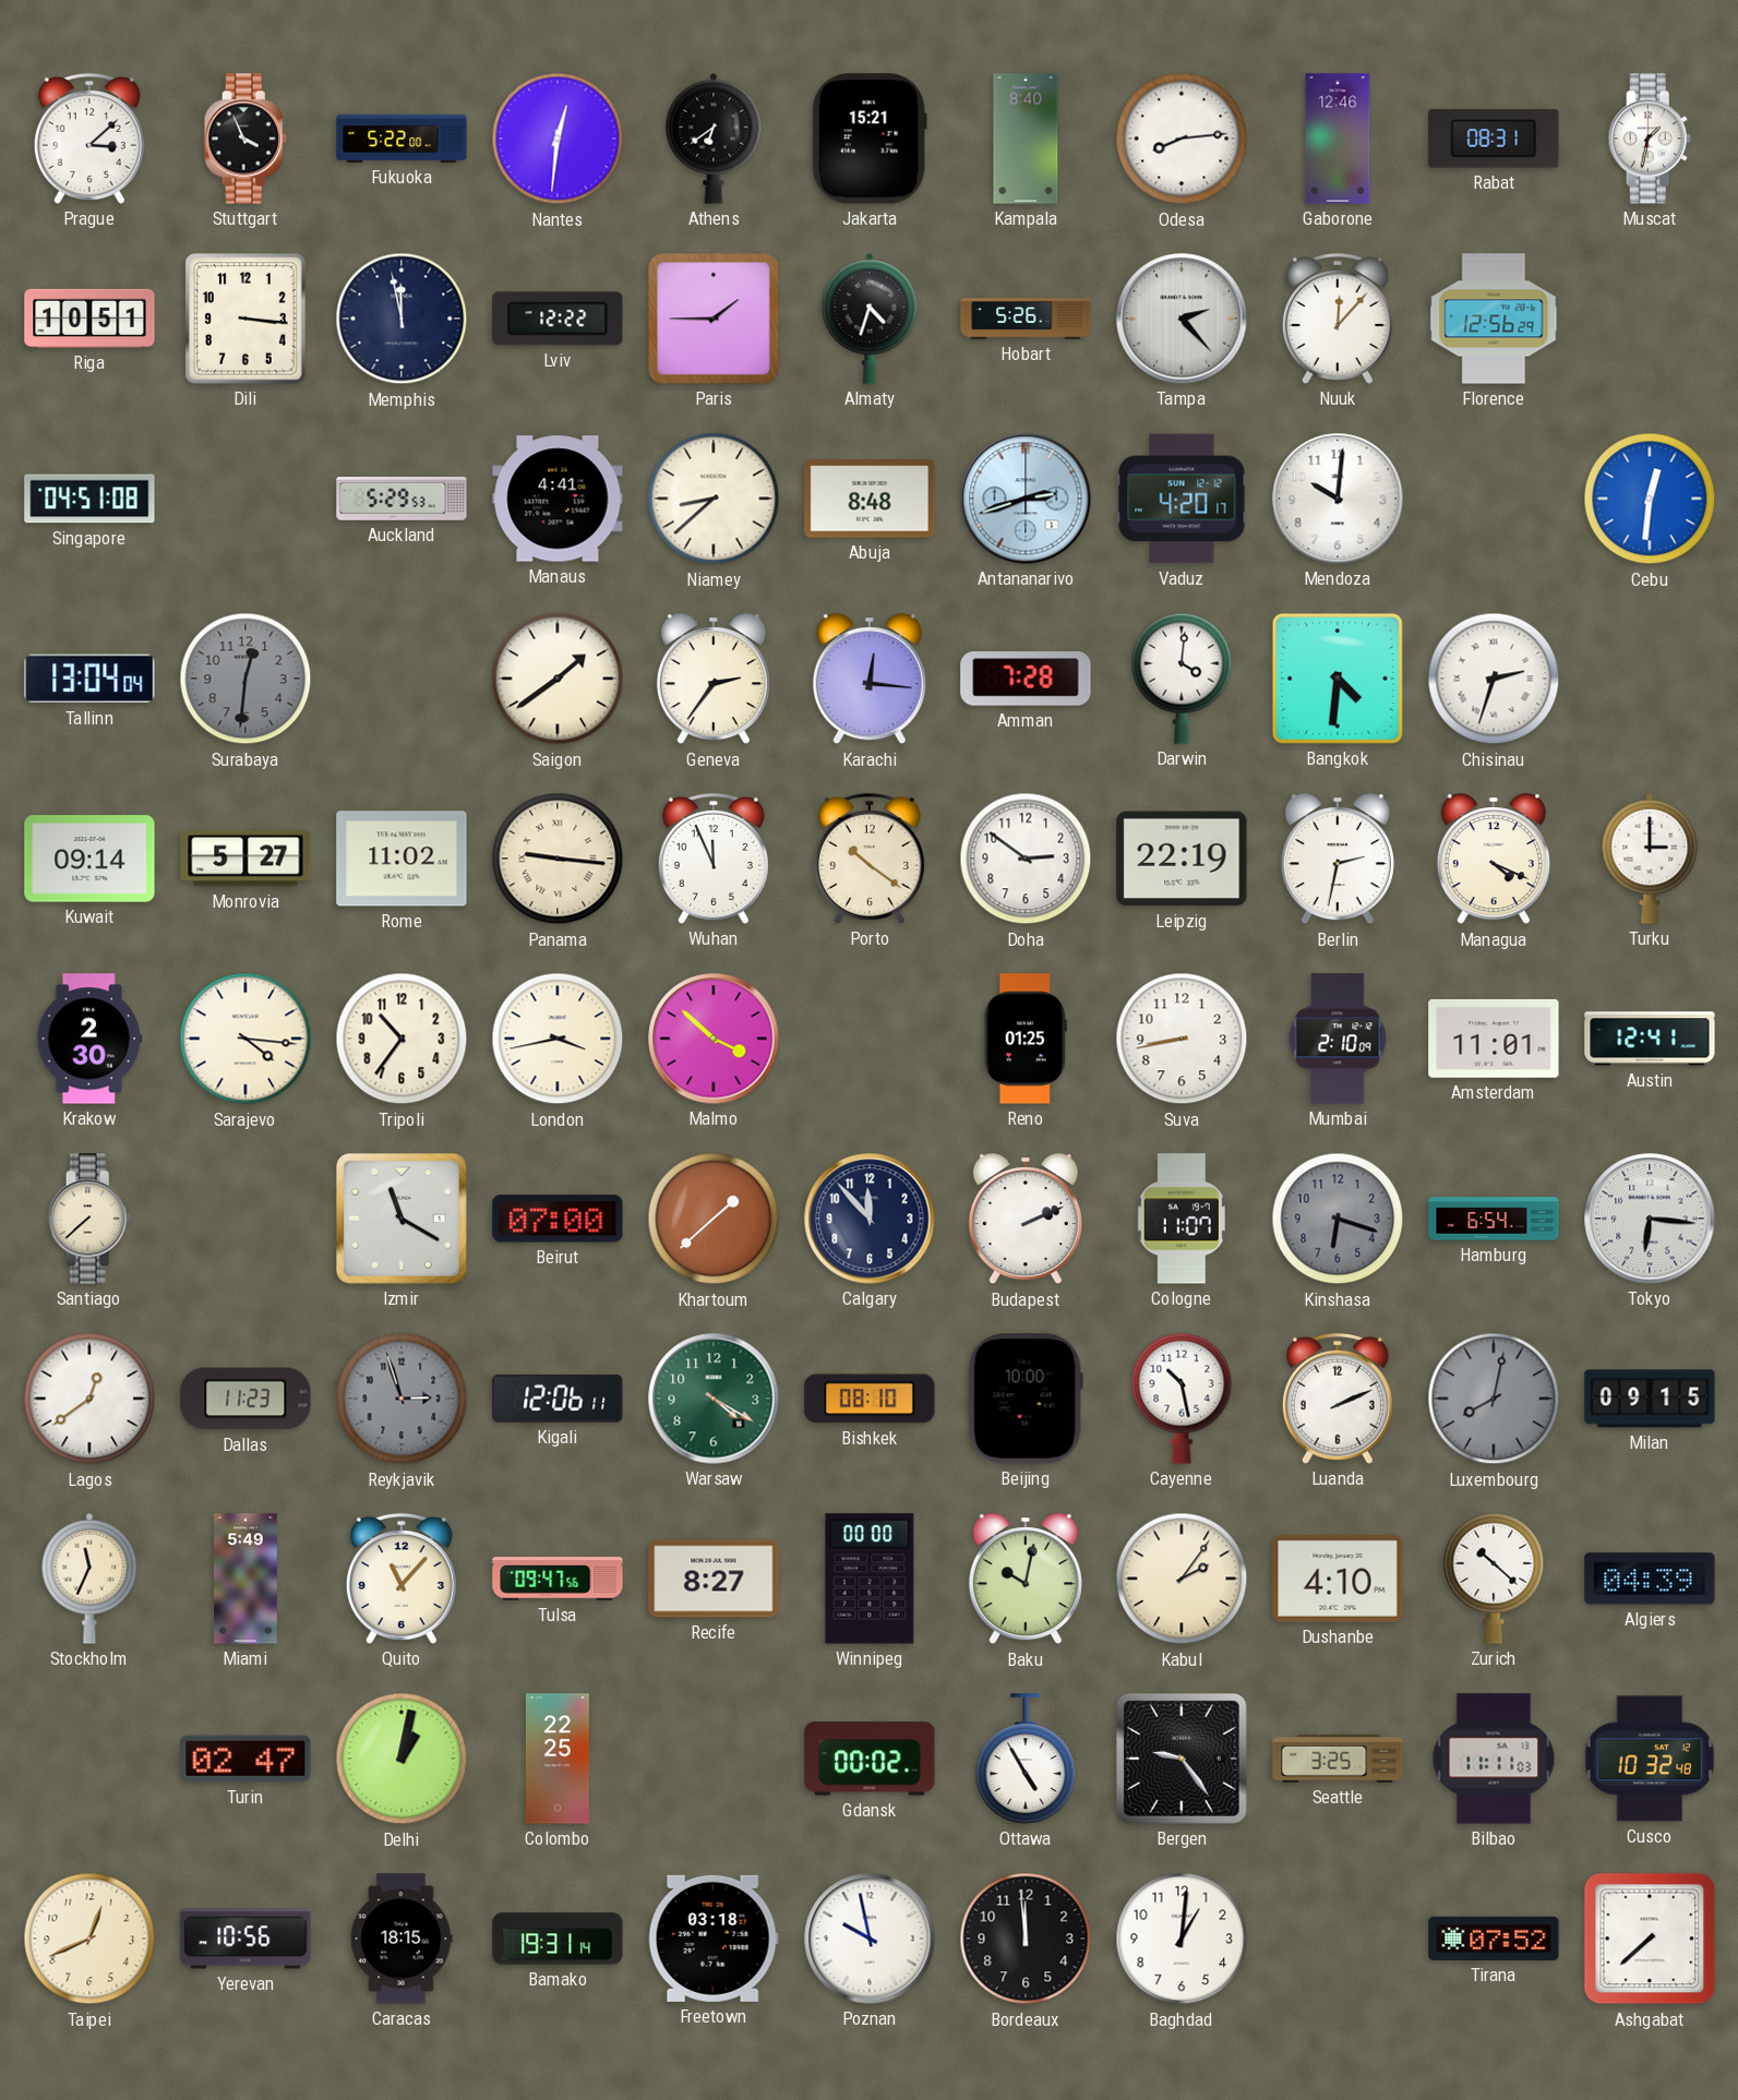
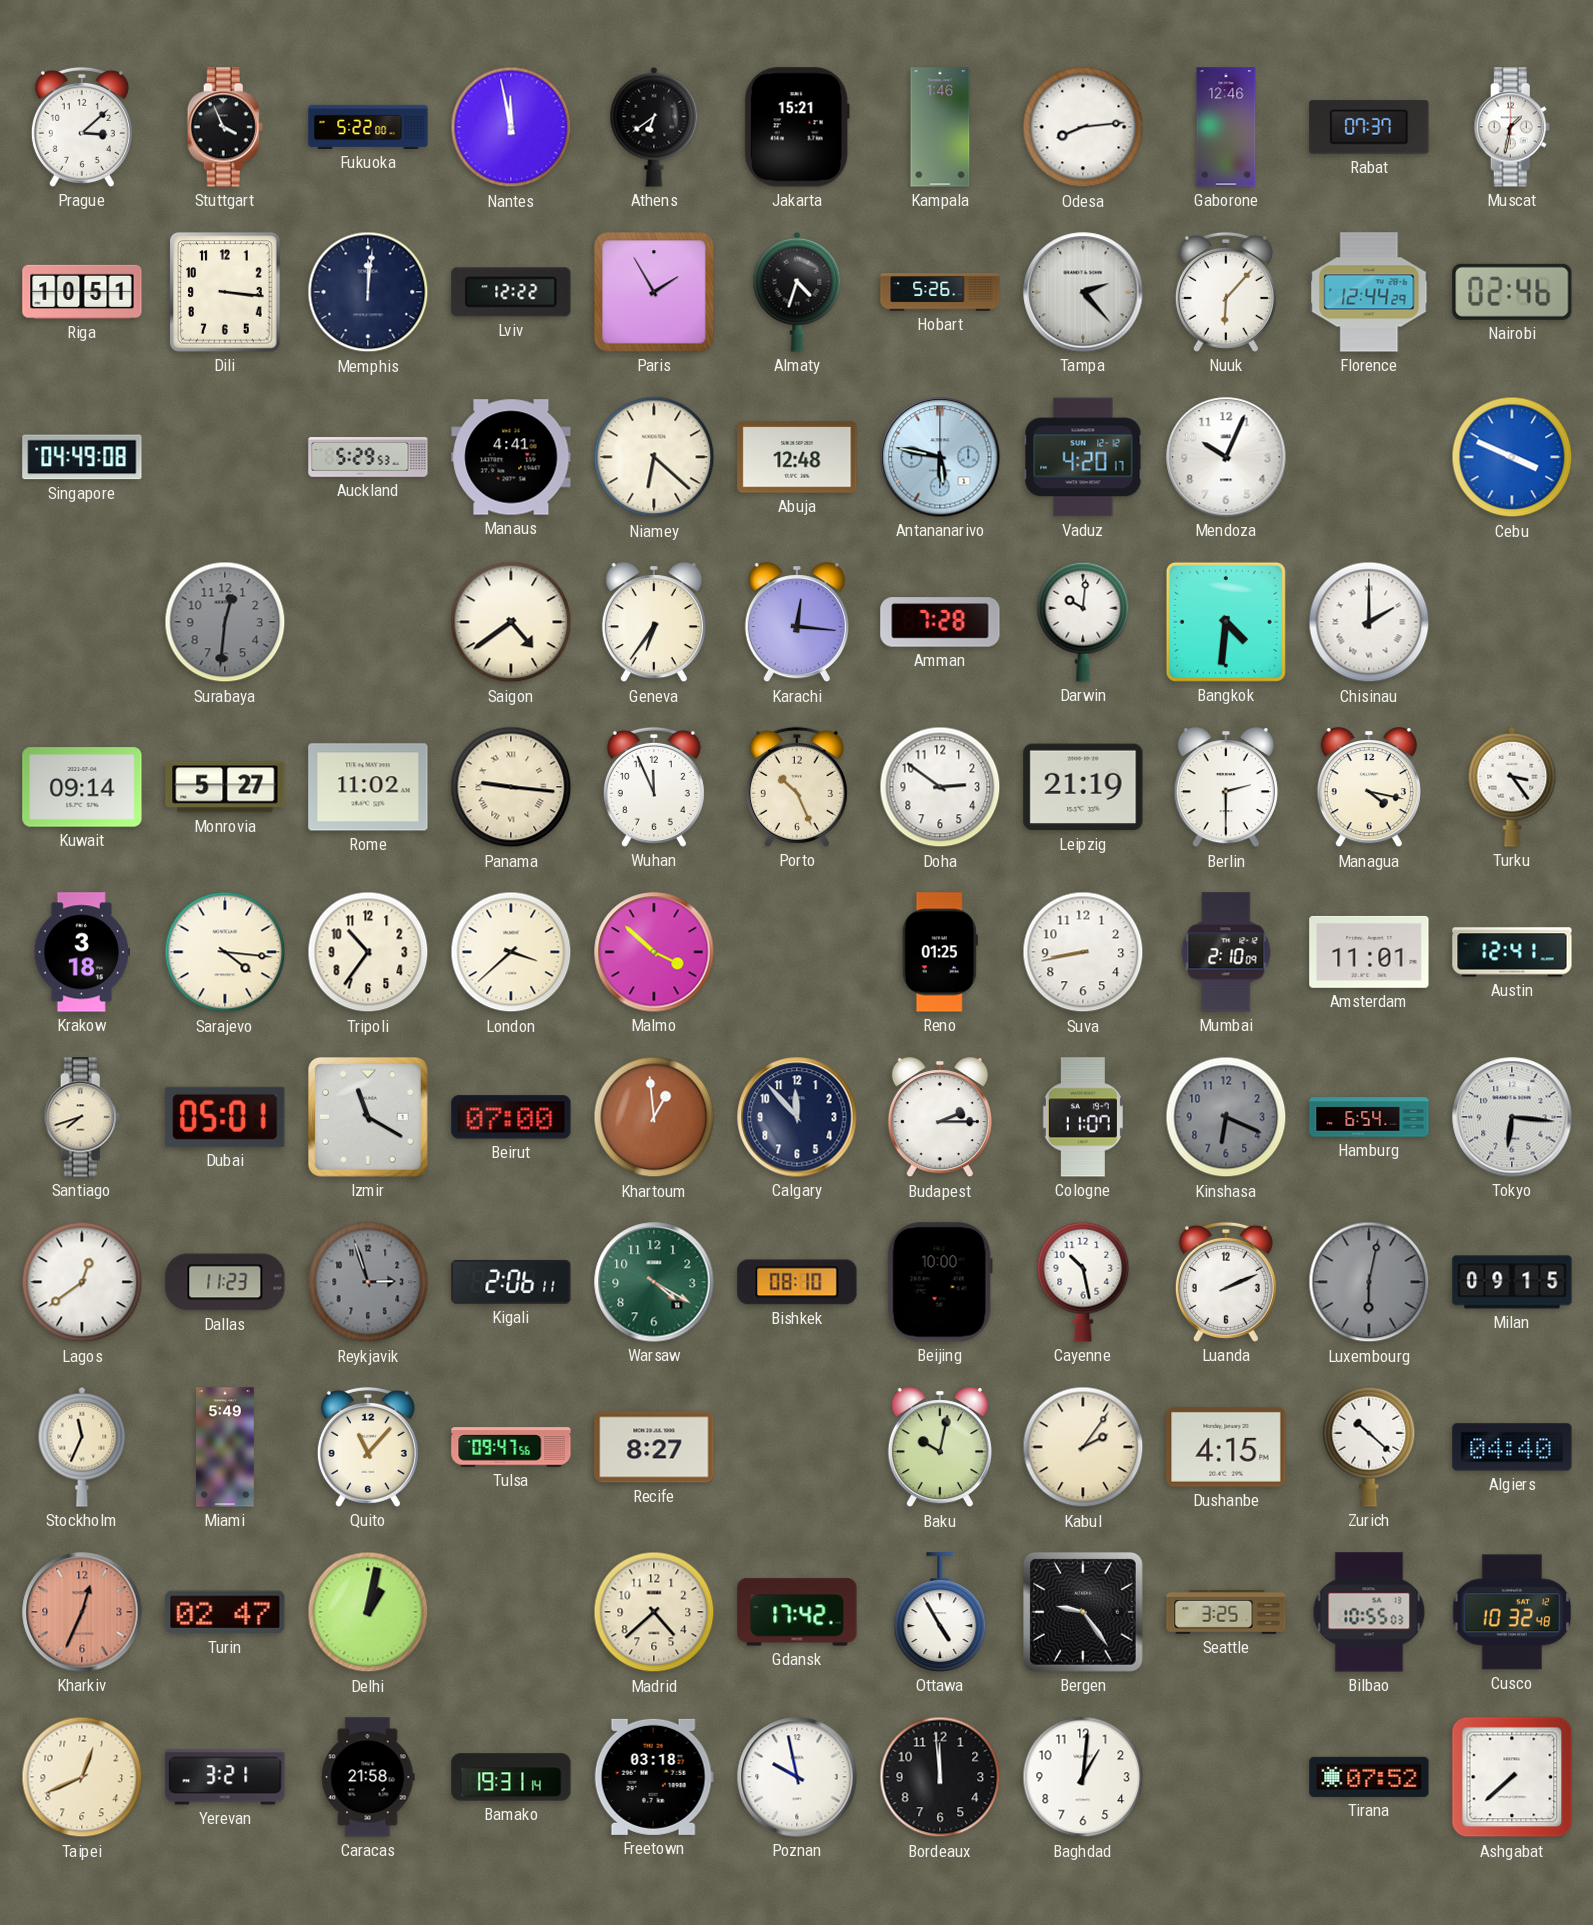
Nantes: 12:31 -> 11:58
Kampala: 8:40 -> 1:46
Rabat: 08:31 -> 07:37
Memphis: 11:58 -> 12:01
Paris: 1:45 -> 1:55
Nuuk: 12:07 -> 6:07
Florence: 12:56 -> 12:44
Nairobi: none -> 02:46
Singapore: 04:51 -> 04:49
Niamey: 8:38 -> 6:22
Abuja: 8:48 -> 12:48
Antananarivo: 2:42 -> 5:47
Mendoza: 10:01 -> 10:04
Cebu: 12:31 -> 3:49
Tallinn: 13:04 -> none
Saigon: 1:39 -> 4:39
Geneva: 2:36 -> 6:36
Darwin: 4:01 -> 10:01
Chisinau: 2:33 -> 2:00
Porto: 10:21 -> 10:26
Leipzig: 22:19 -> 21:19
Berlin: 2:32 -> 2:30
Managua: 4:19 -> 4:17
Turku: 3:00 -> 3:24
Krakow: 2:30 -> 3:18
London: 3:43 -> 3:38
Santiago: 7:38 -> 7:42
Dubai: none -> 05:01
Khartoum: 1:38 -> 12:59
Budapest: 2:11 -> 2:15
Kinshasa: 6:18 -> 6:19
Kigali: 12:06 -> 2:06
Luxembourg: 8:02 -> 6:02
Winnipeg: 00:00 -> none
Dushanbe: 4:10 -> 4:15
Algiers: 04:39 -> 04:40
Kharkiv: none -> 12:34
Colombo: 22:25 -> none
Madrid: none -> 4:38
Gdansk: 00:02 -> 17:42
Bilbao: 11:11 -> 10:55
Yerevan: 10:56 -> 3:21
Caracas: 18:15 -> 21:58
